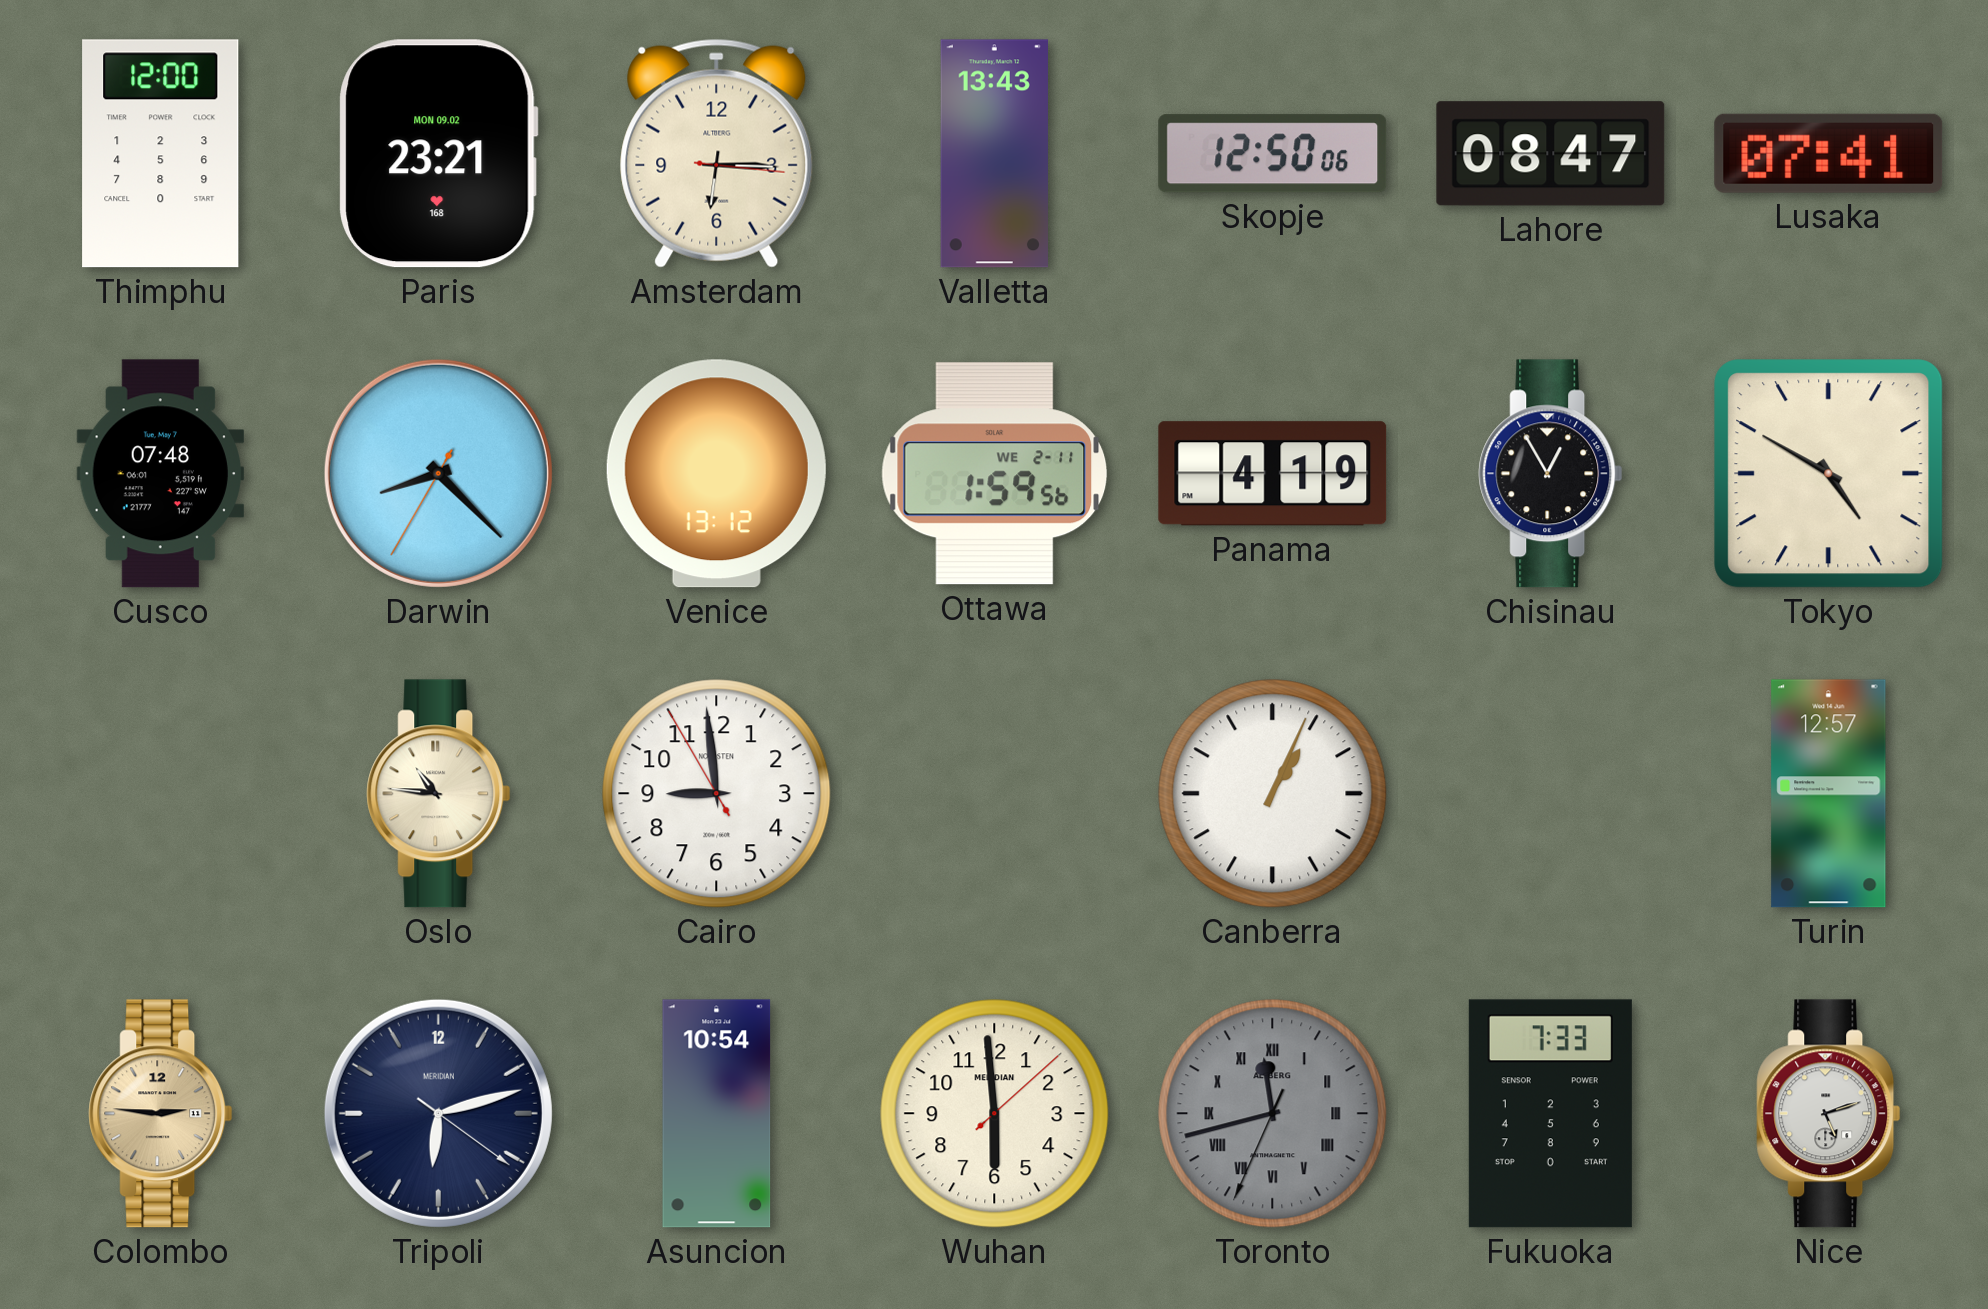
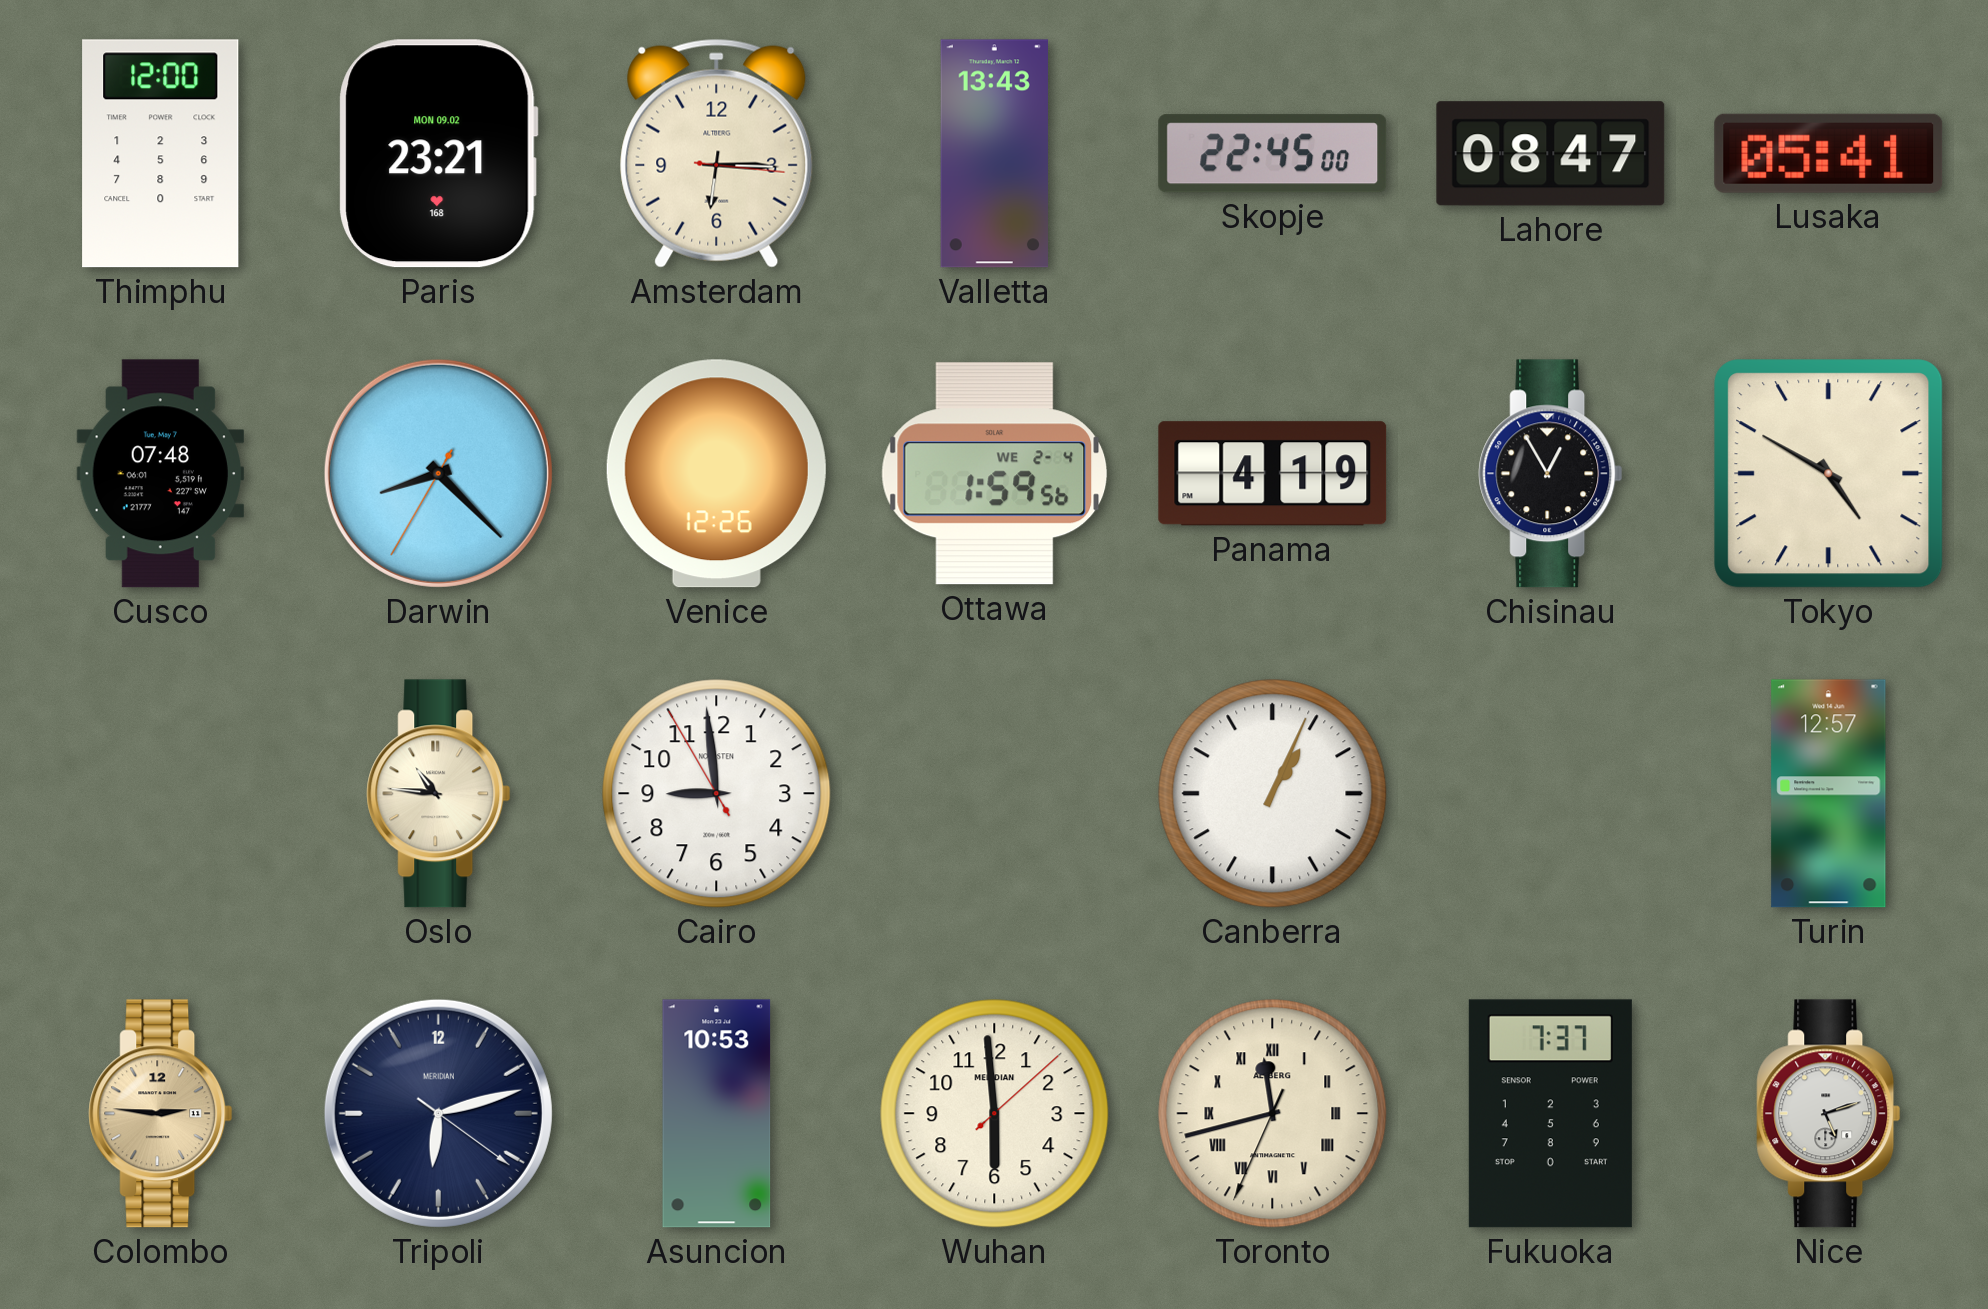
Skopje: 12:50 -> 22:45
Lusaka: 07:41 -> 05:41
Venice: 13:12 -> 12:26
Ottawa date: WE 2-11 -> WE 2-4
Asuncion: 10:54 -> 10:53
Toronto dial: grey -> cream
Fukuoka: 7:33 -> 7:37
